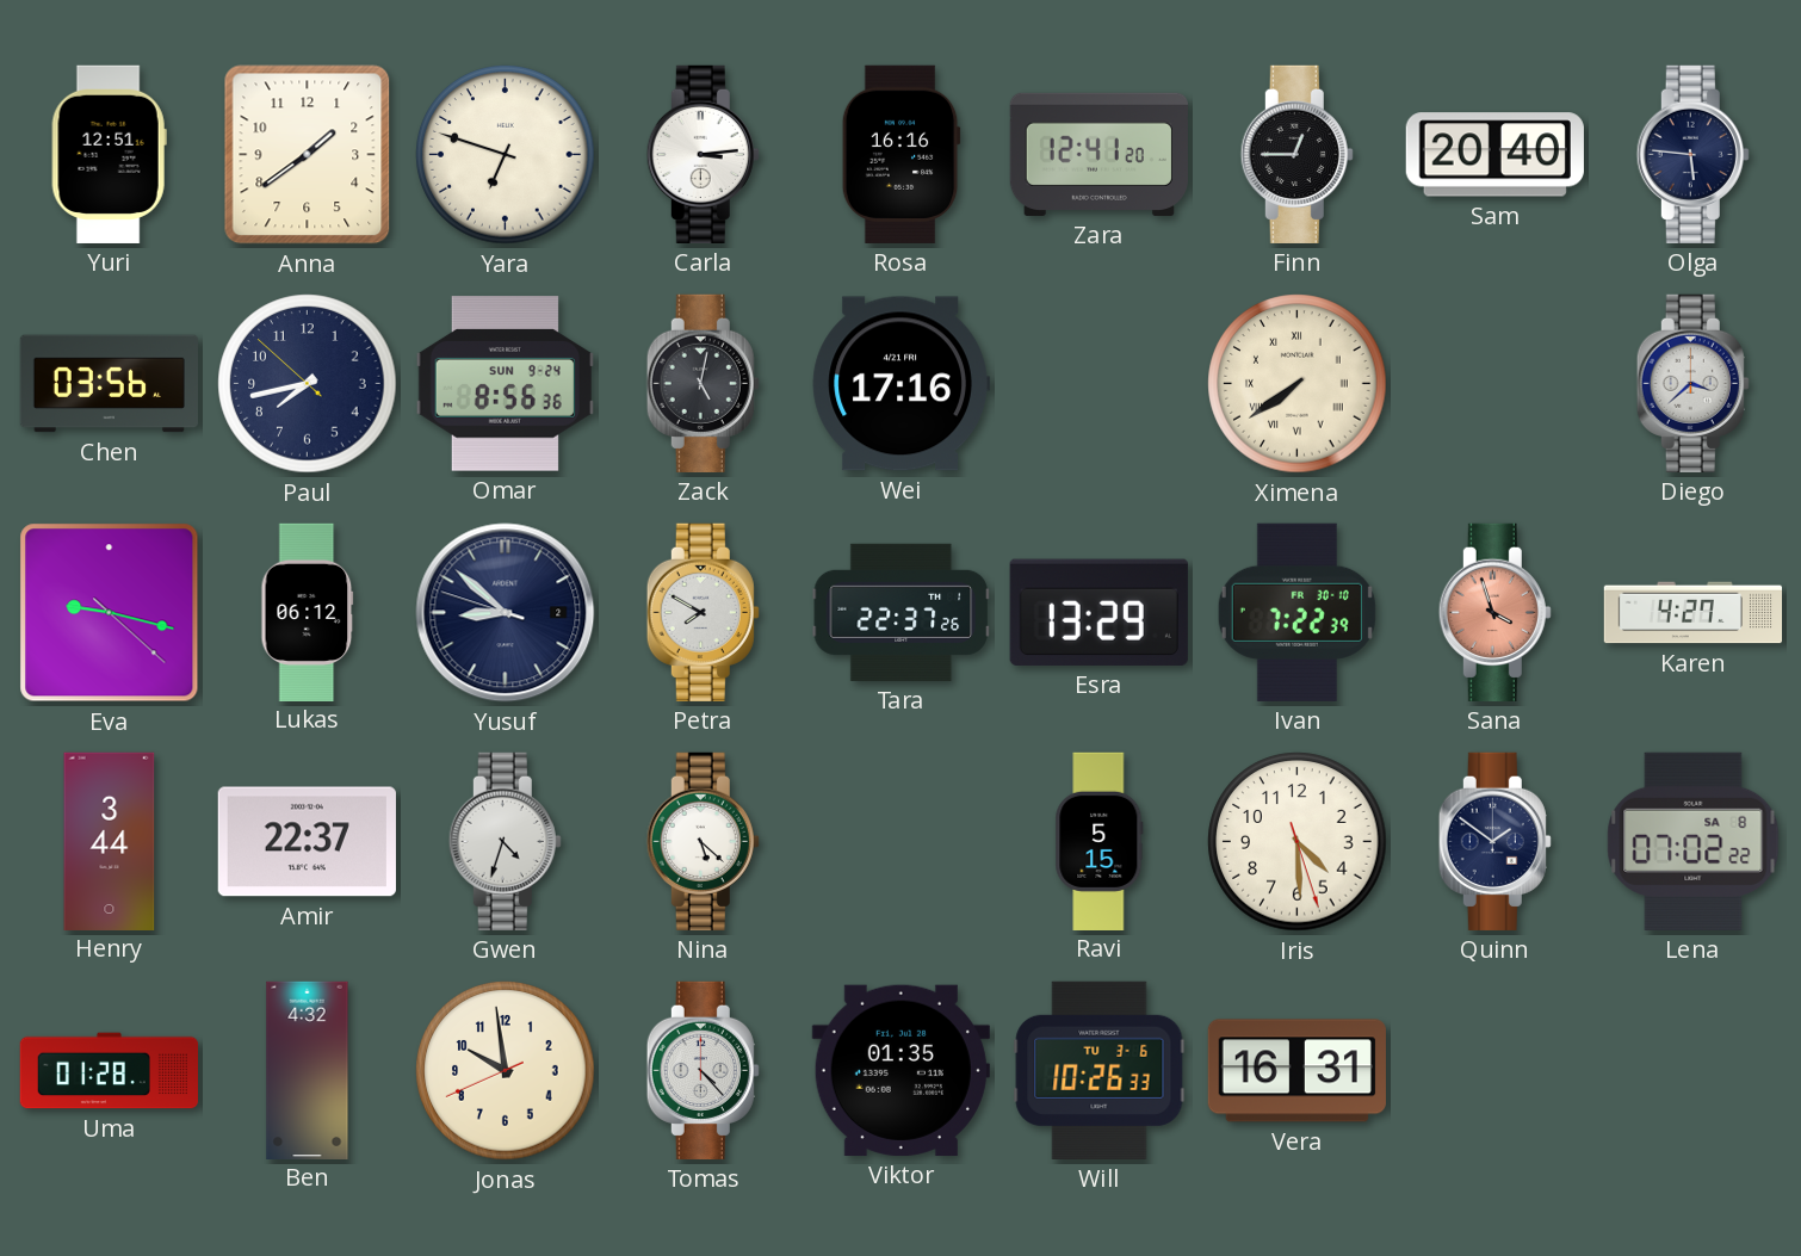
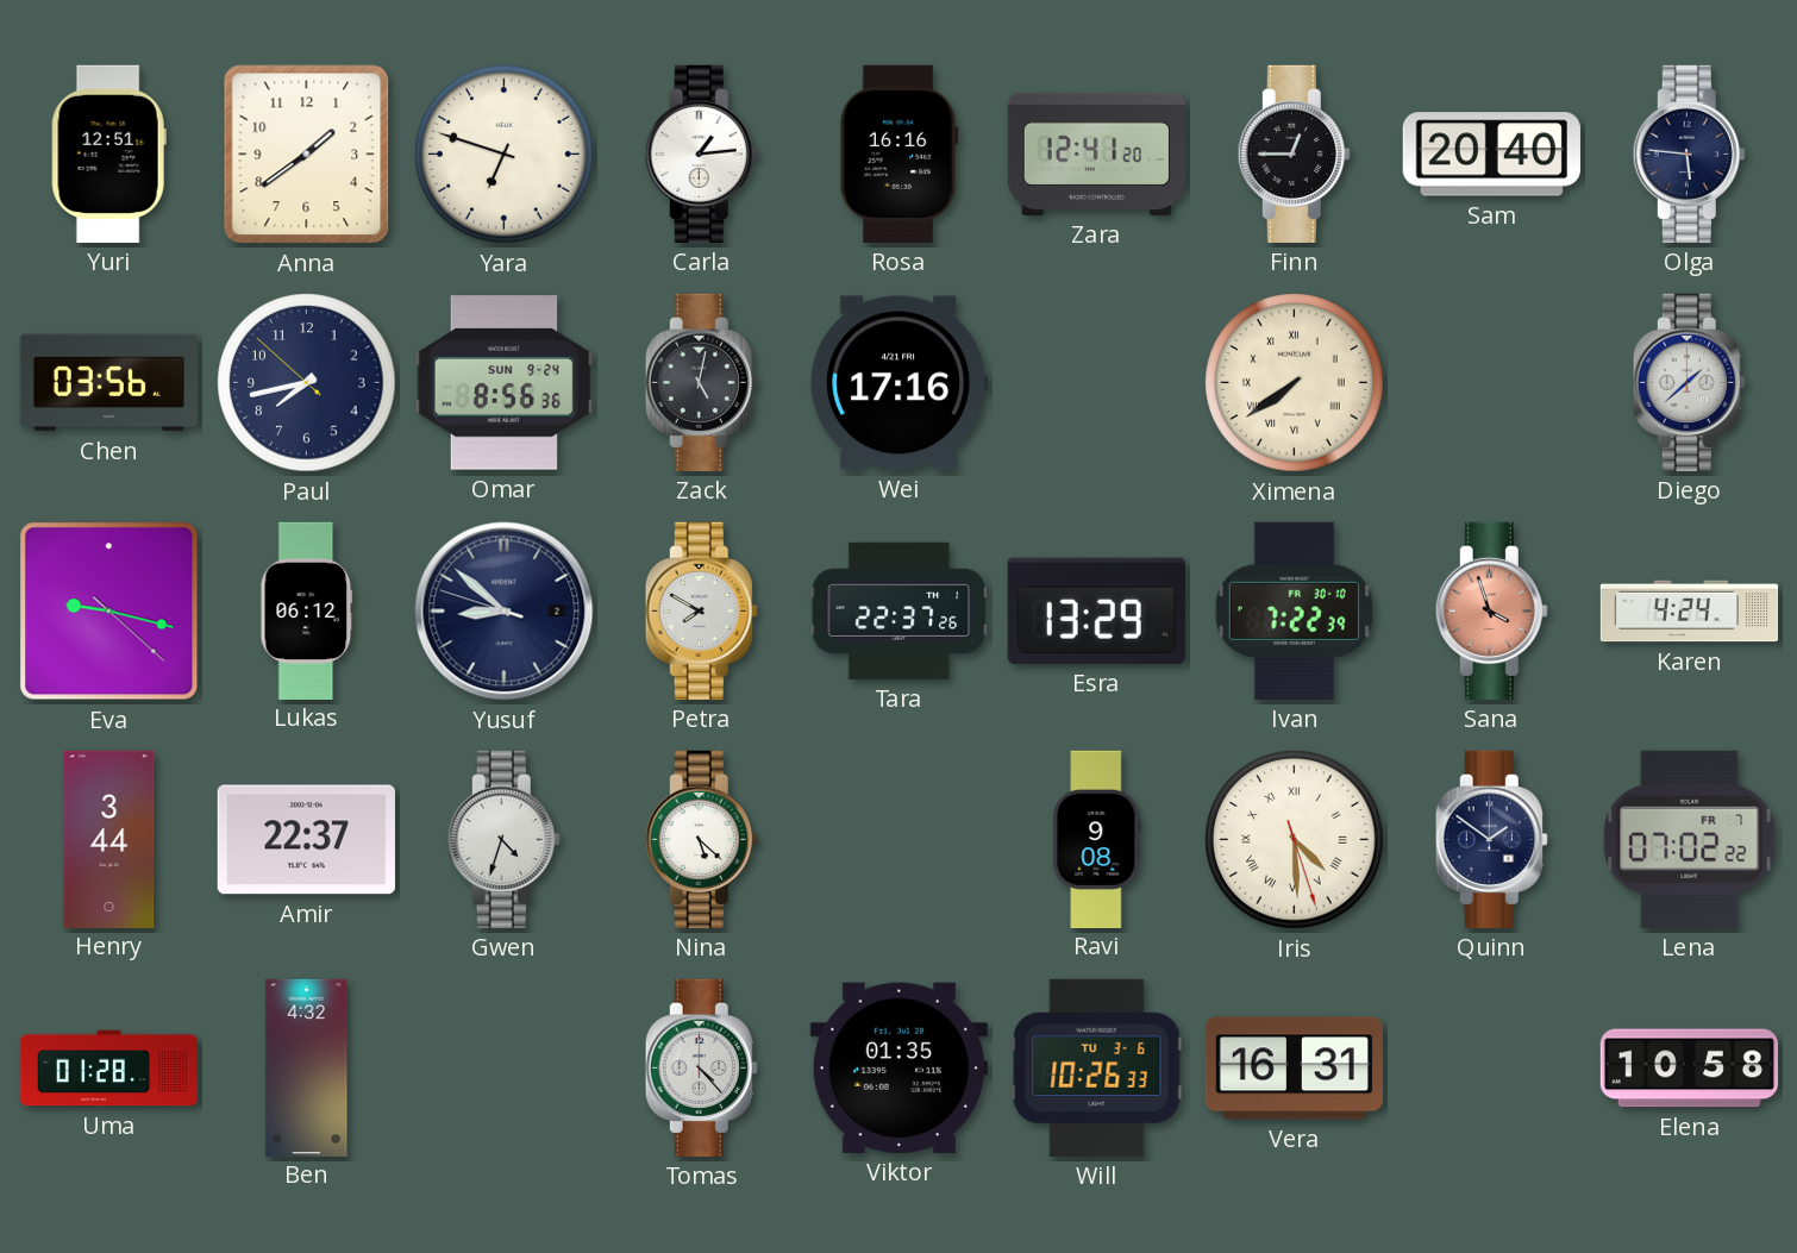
Carla: 3:14 -> 1:14
Diego: 3:38 -> 1:38
Karen: 4:27 -> 4:24
Ravi: 5:15 -> 9:08
Iris numerals: Arabic -> Roman
Lena date: SA 8 -> FR 7
Jonas: 9:58 -> none
Elena: none -> 10:58
